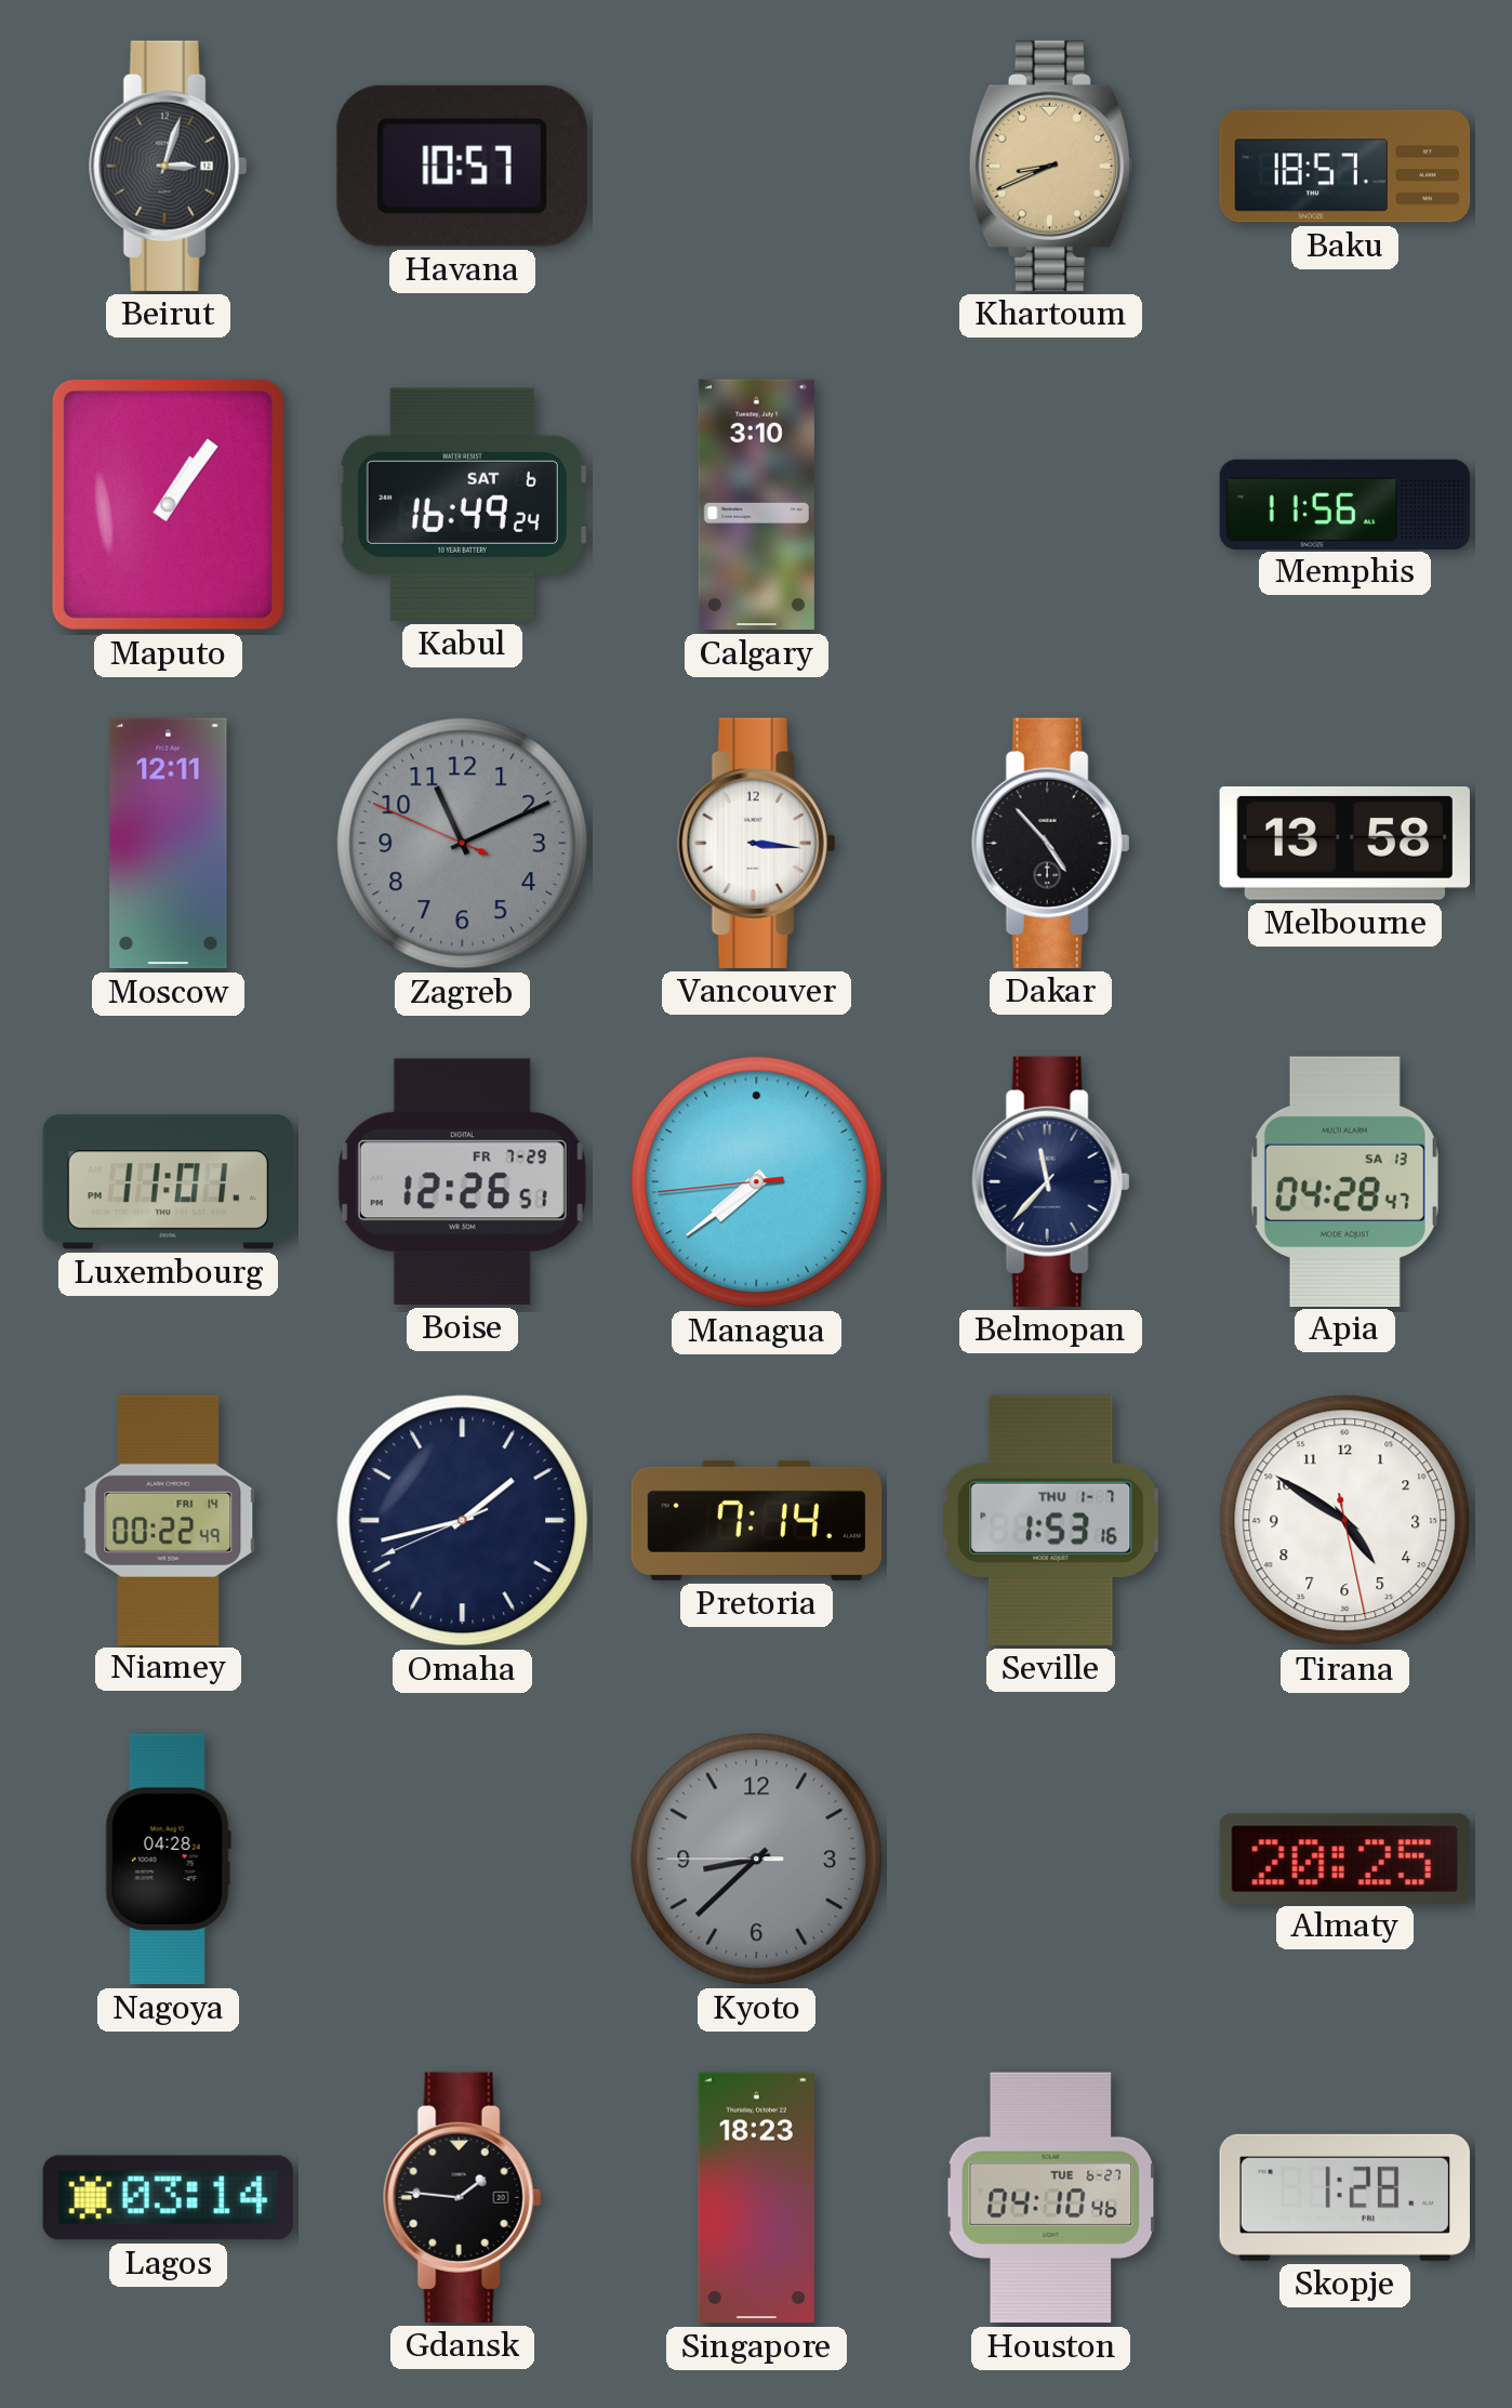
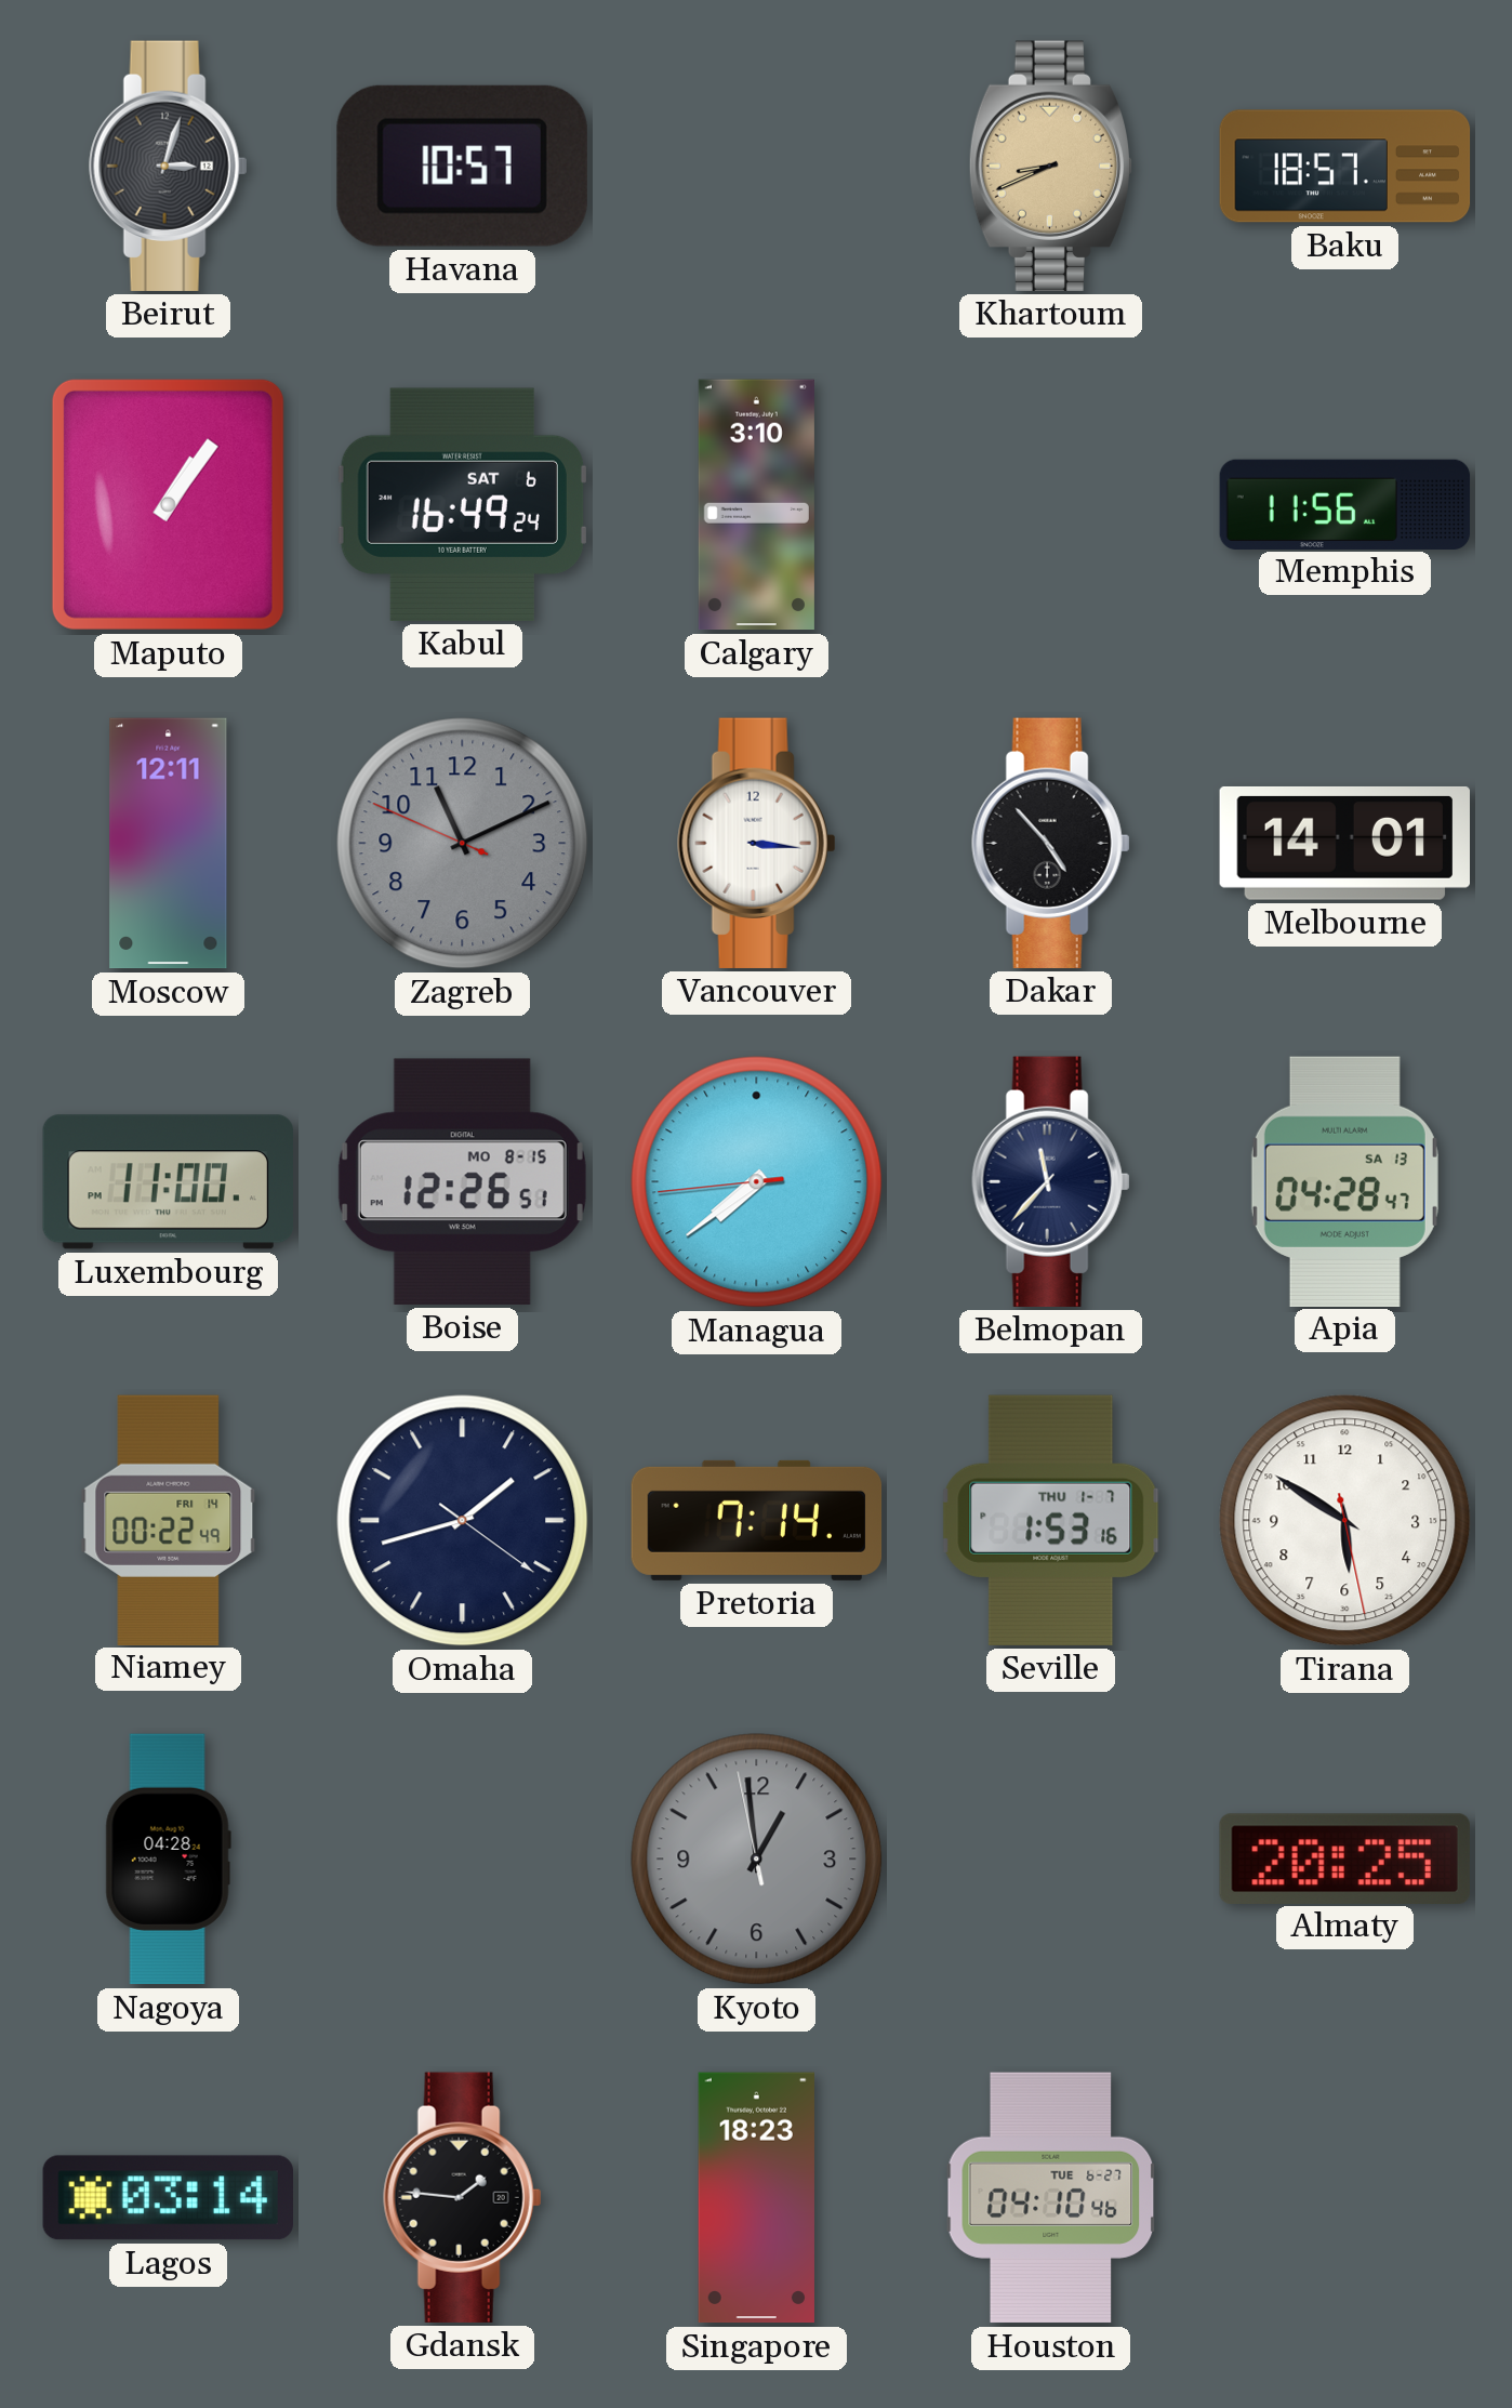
Melbourne: 13:58 -> 14:01
Luxembourg: 11:01 -> 11:00
Boise date: FR 7-29 -> MO 8-15
Omaha: 1:42:41 -> 1:42:21
Tirana: 4:50 -> 5:50
Kyoto: 8:37 -> 12:58
Skopje: 1:28 -> none
